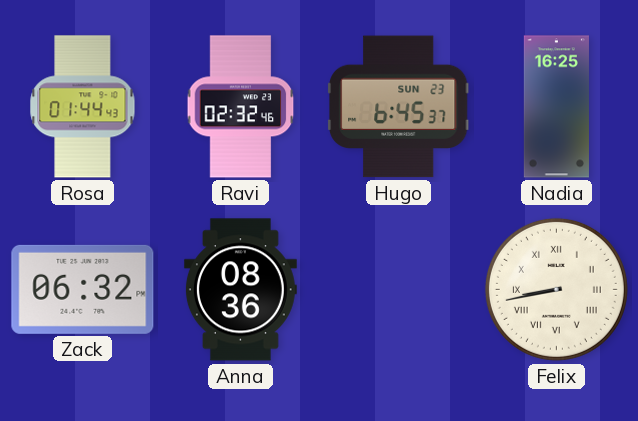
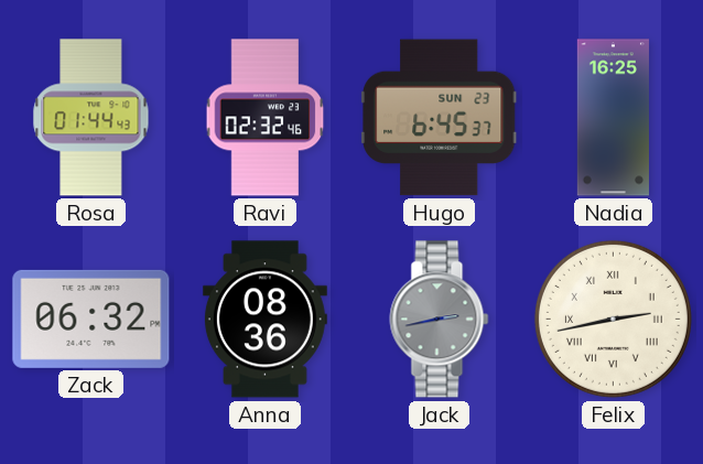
Jack: none -> 2:43
Felix: 8:43 -> 2:43
